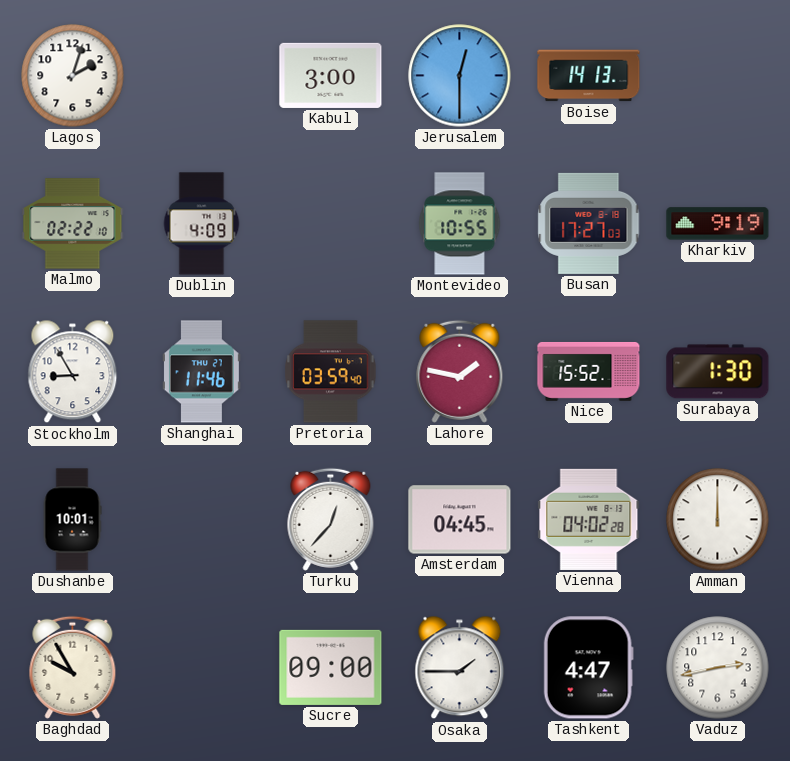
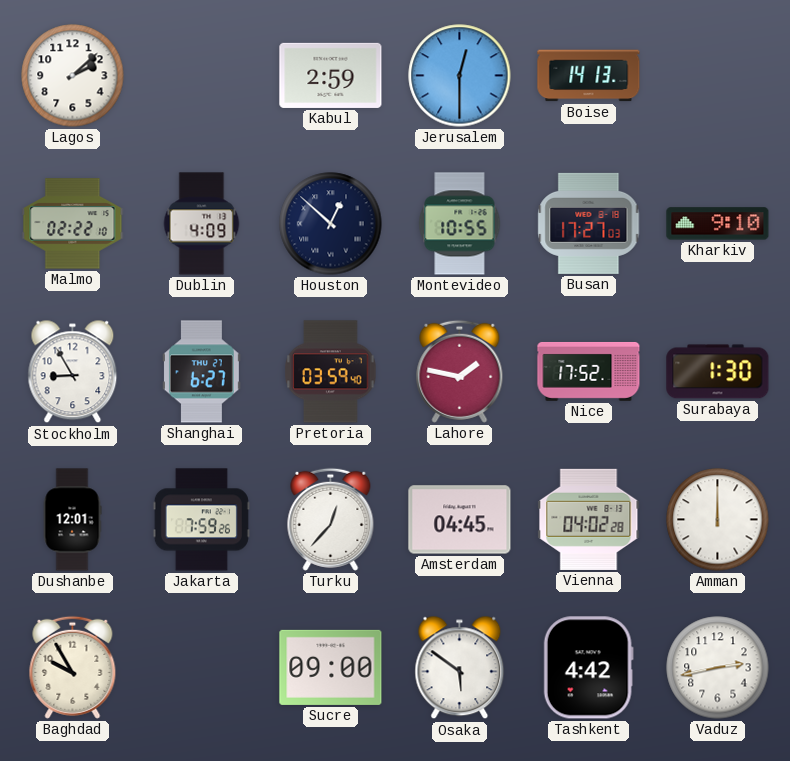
Lagos: 2:03 -> 2:08
Kabul: 3:00 -> 2:59
Houston: none -> 12:52
Kharkiv: 9:19 -> 9:10
Shanghai: 11:46 -> 6:27
Nice: 15:52 -> 17:52
Dushanbe: 10:01 -> 12:01
Jakarta: none -> 7:59
Osaka: 1:45 -> 5:51
Tashkent: 4:47 -> 4:42
